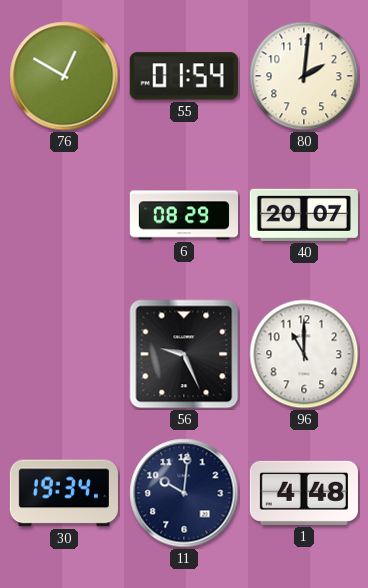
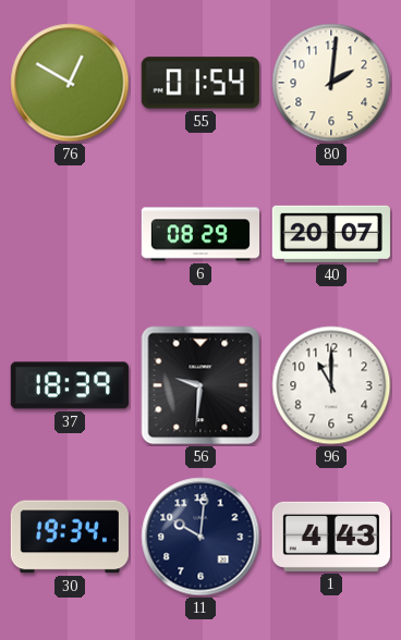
37: none -> 18:39
56: 9:26 -> 9:31
1: 4:48 -> 4:43
